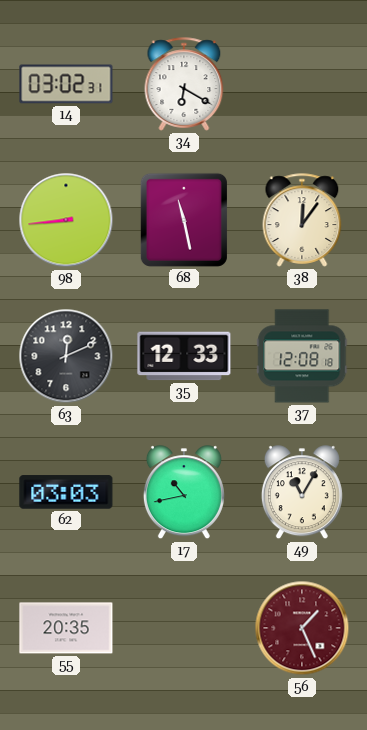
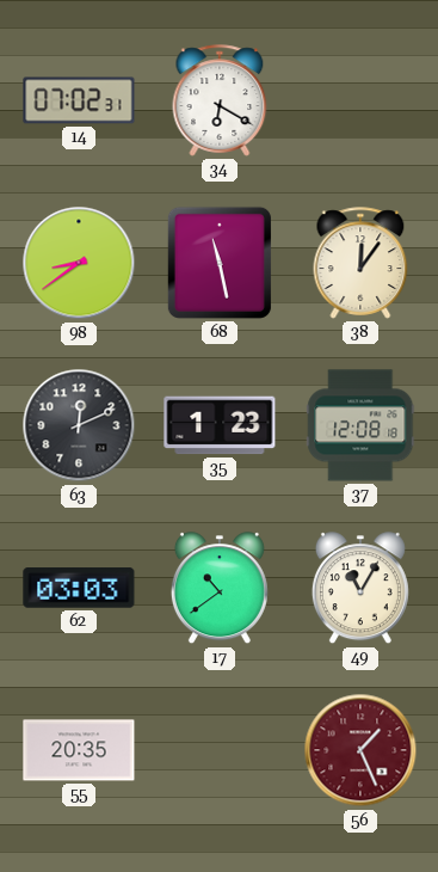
14: 03:02 -> 07:02
98: 8:44 -> 8:39
35: 12:33 -> 1:23
17: 10:43 -> 10:39
